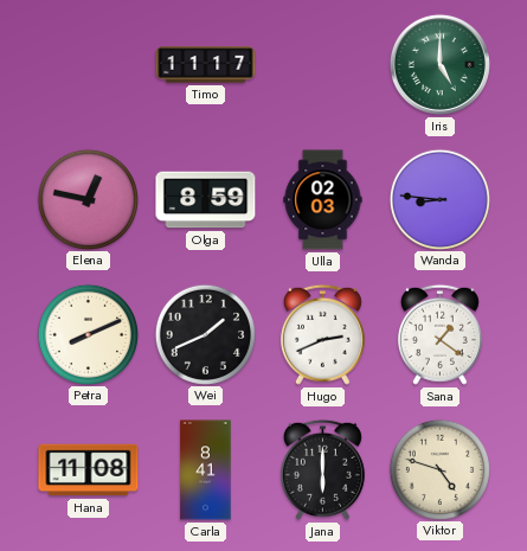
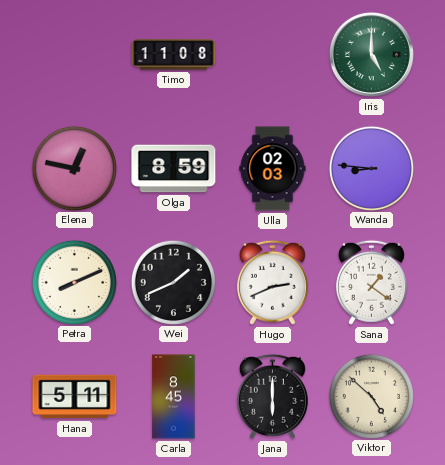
Timo: 11:17 -> 11:08
Hana: 11:08 -> 5:11
Carla: 8:41 -> 8:45
Viktor: 4:48 -> 4:52
